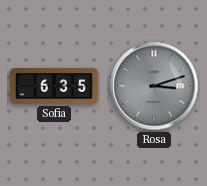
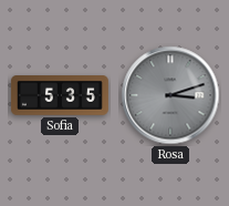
Sofia: 6:35 -> 5:35
